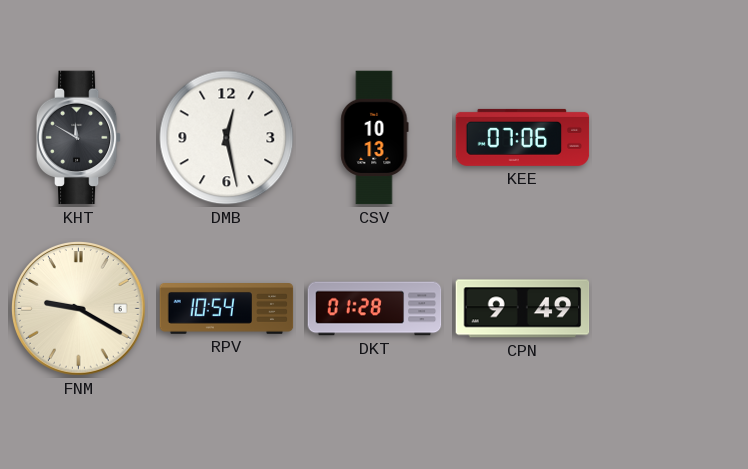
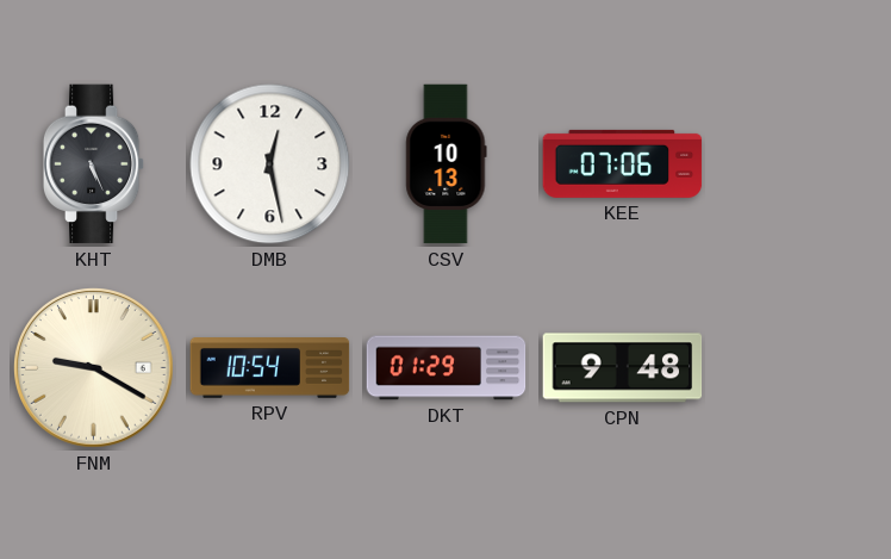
KHT: 11:50 -> 5:26
DKT: 01:28 -> 01:29
CPN: 9:49 -> 9:48
